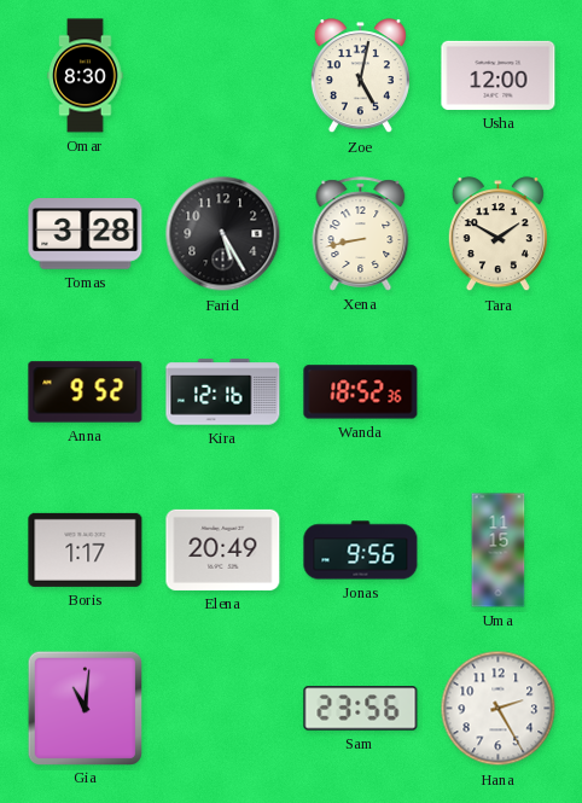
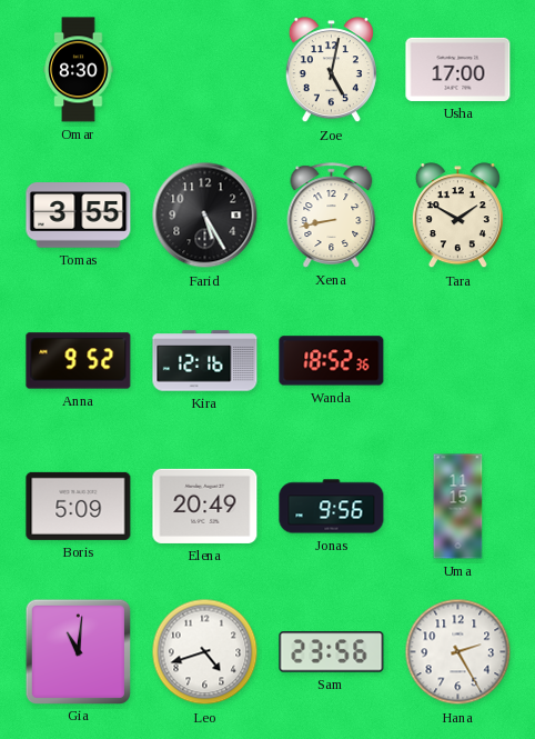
Usha: 12:00 -> 17:00
Tomas: 3:28 -> 3:55
Boris: 1:17 -> 5:09
Leo: none -> 4:42
